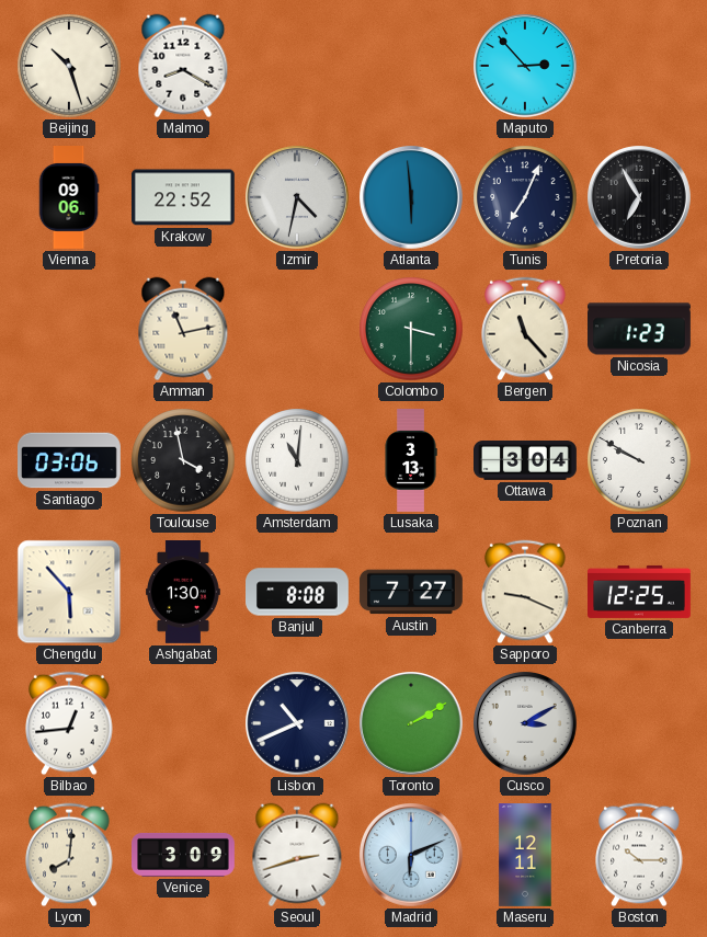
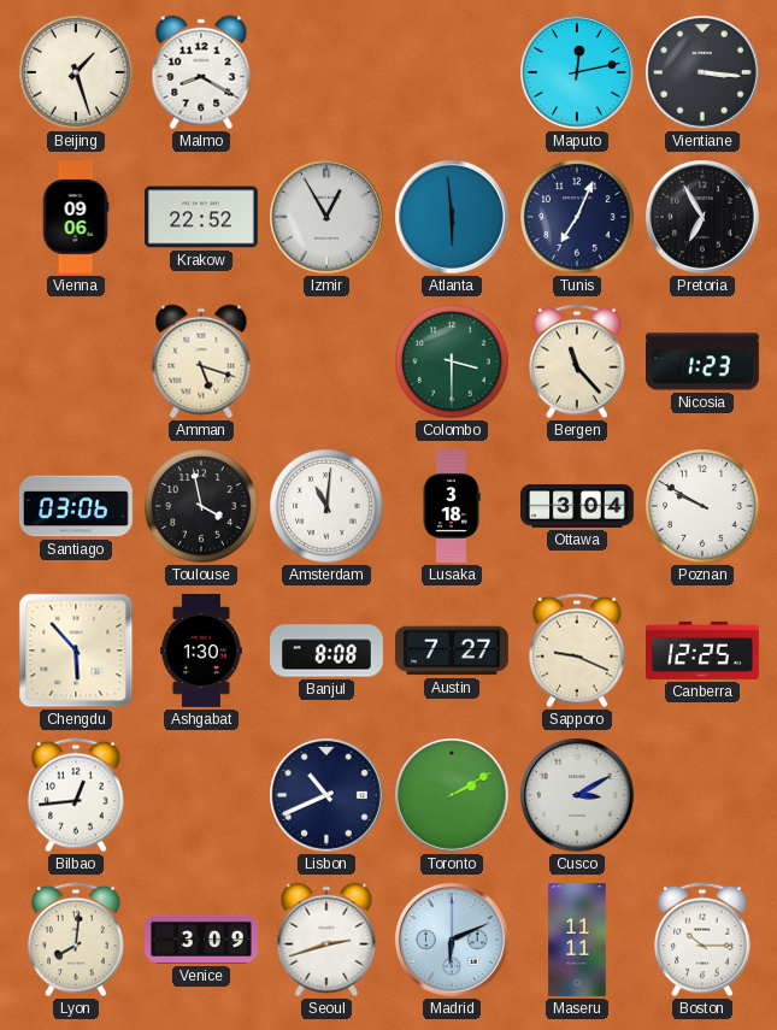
Beijing: 10:27 -> 1:27
Maputo: 2:53 -> 12:13
Vientiane: none -> 3:16
Izmir: 4:32 -> 12:55
Amman: 11:13 -> 5:18
Lusaka: 3:13 -> 3:18
Maseru: 12:11 -> 11:11
